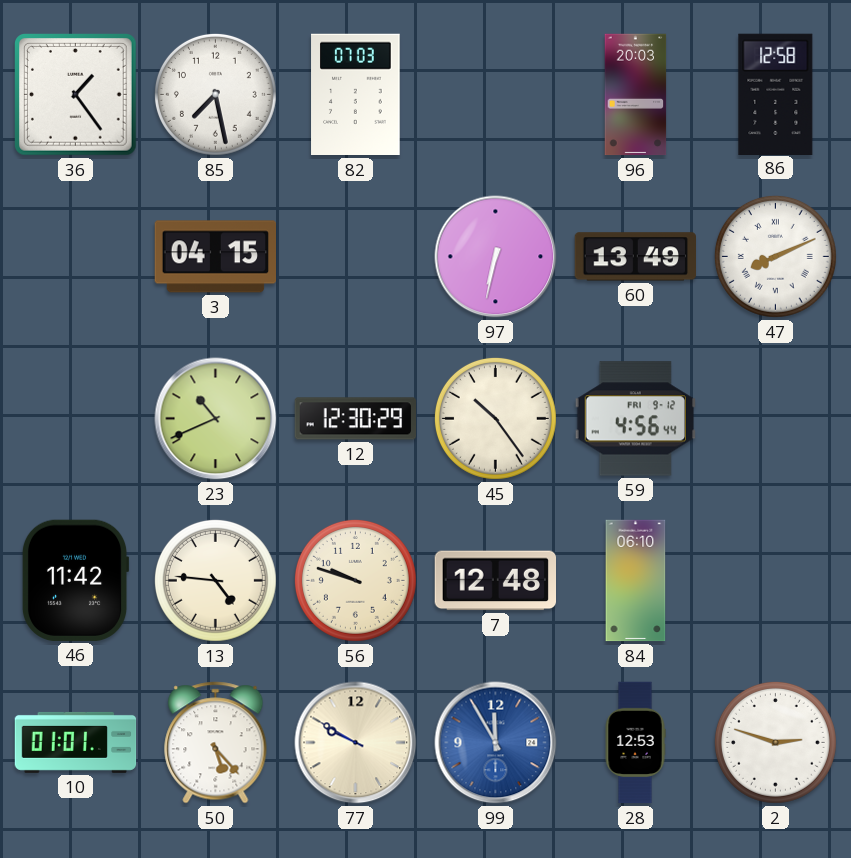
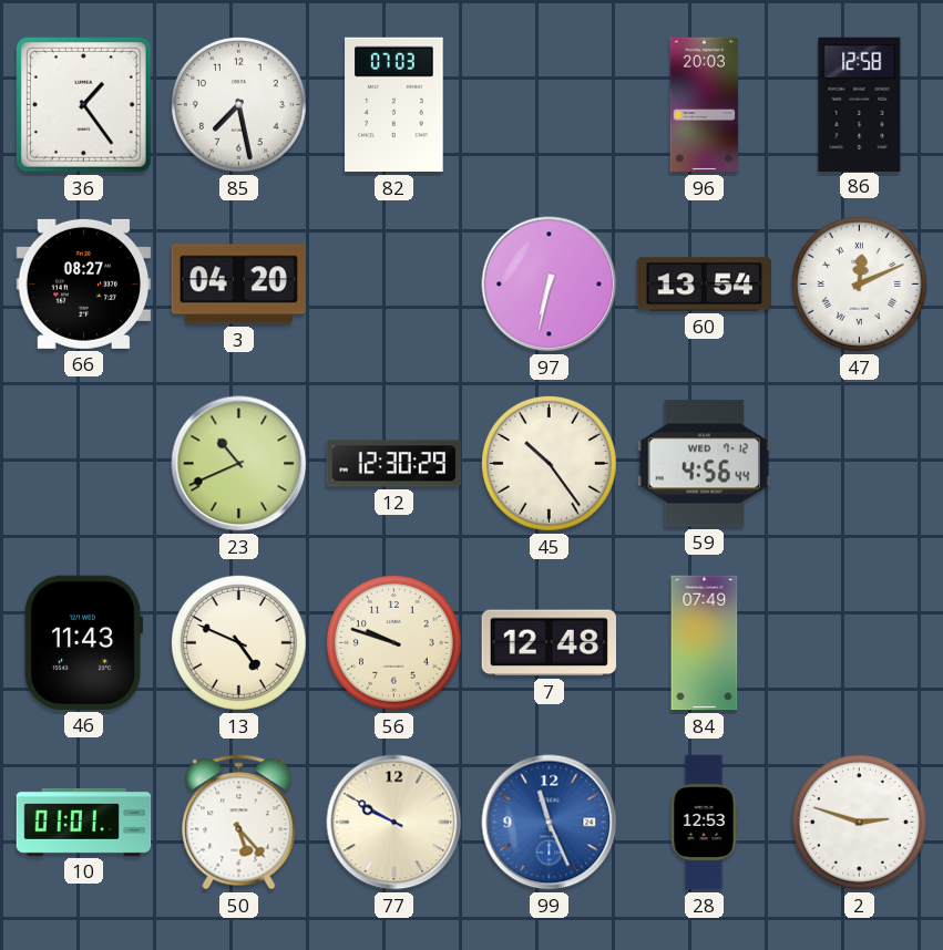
66: none -> 08:27
3: 04:15 -> 04:20
60: 13:49 -> 13:54
47: 8:11 -> 12:11
59 date: FRI 9-12 -> WED 7-12
46: 11:42 -> 11:43
13: 4:46 -> 4:49
84: 06:10 -> 07:49
99: 11:55 -> 11:26
